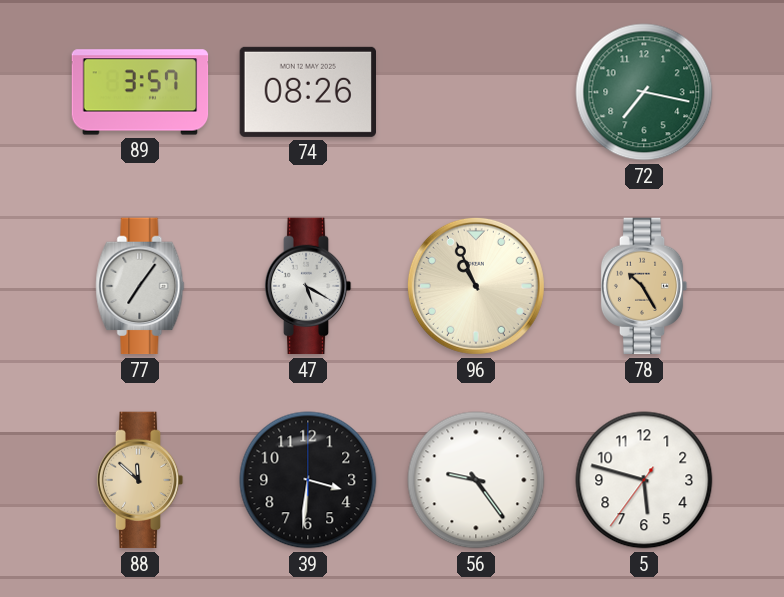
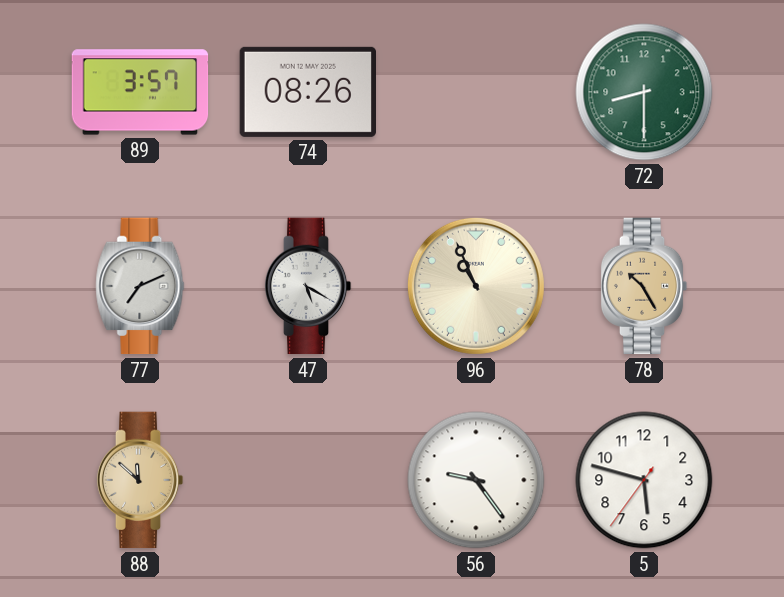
72: 7:17 -> 8:30
77: 7:06 -> 7:11
39: 3:31 -> none
